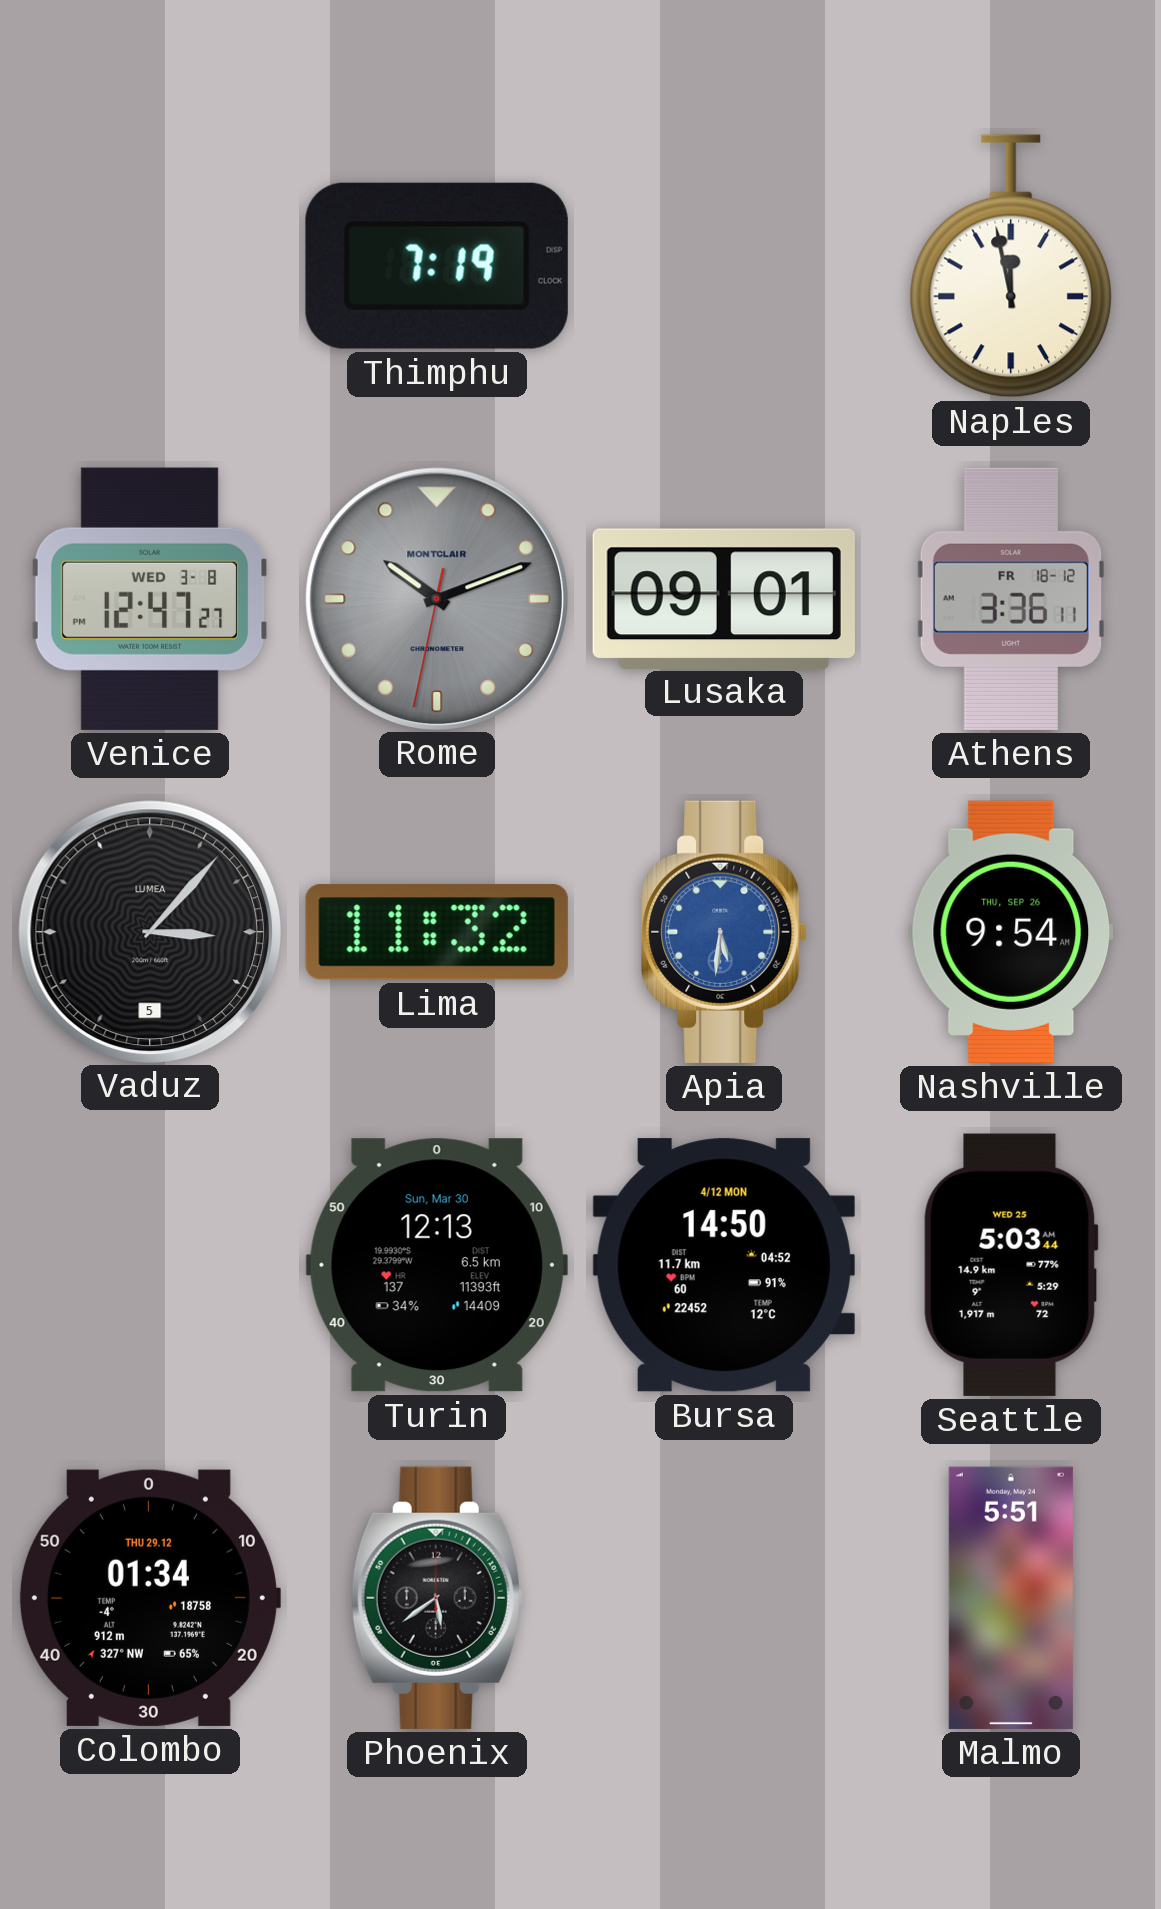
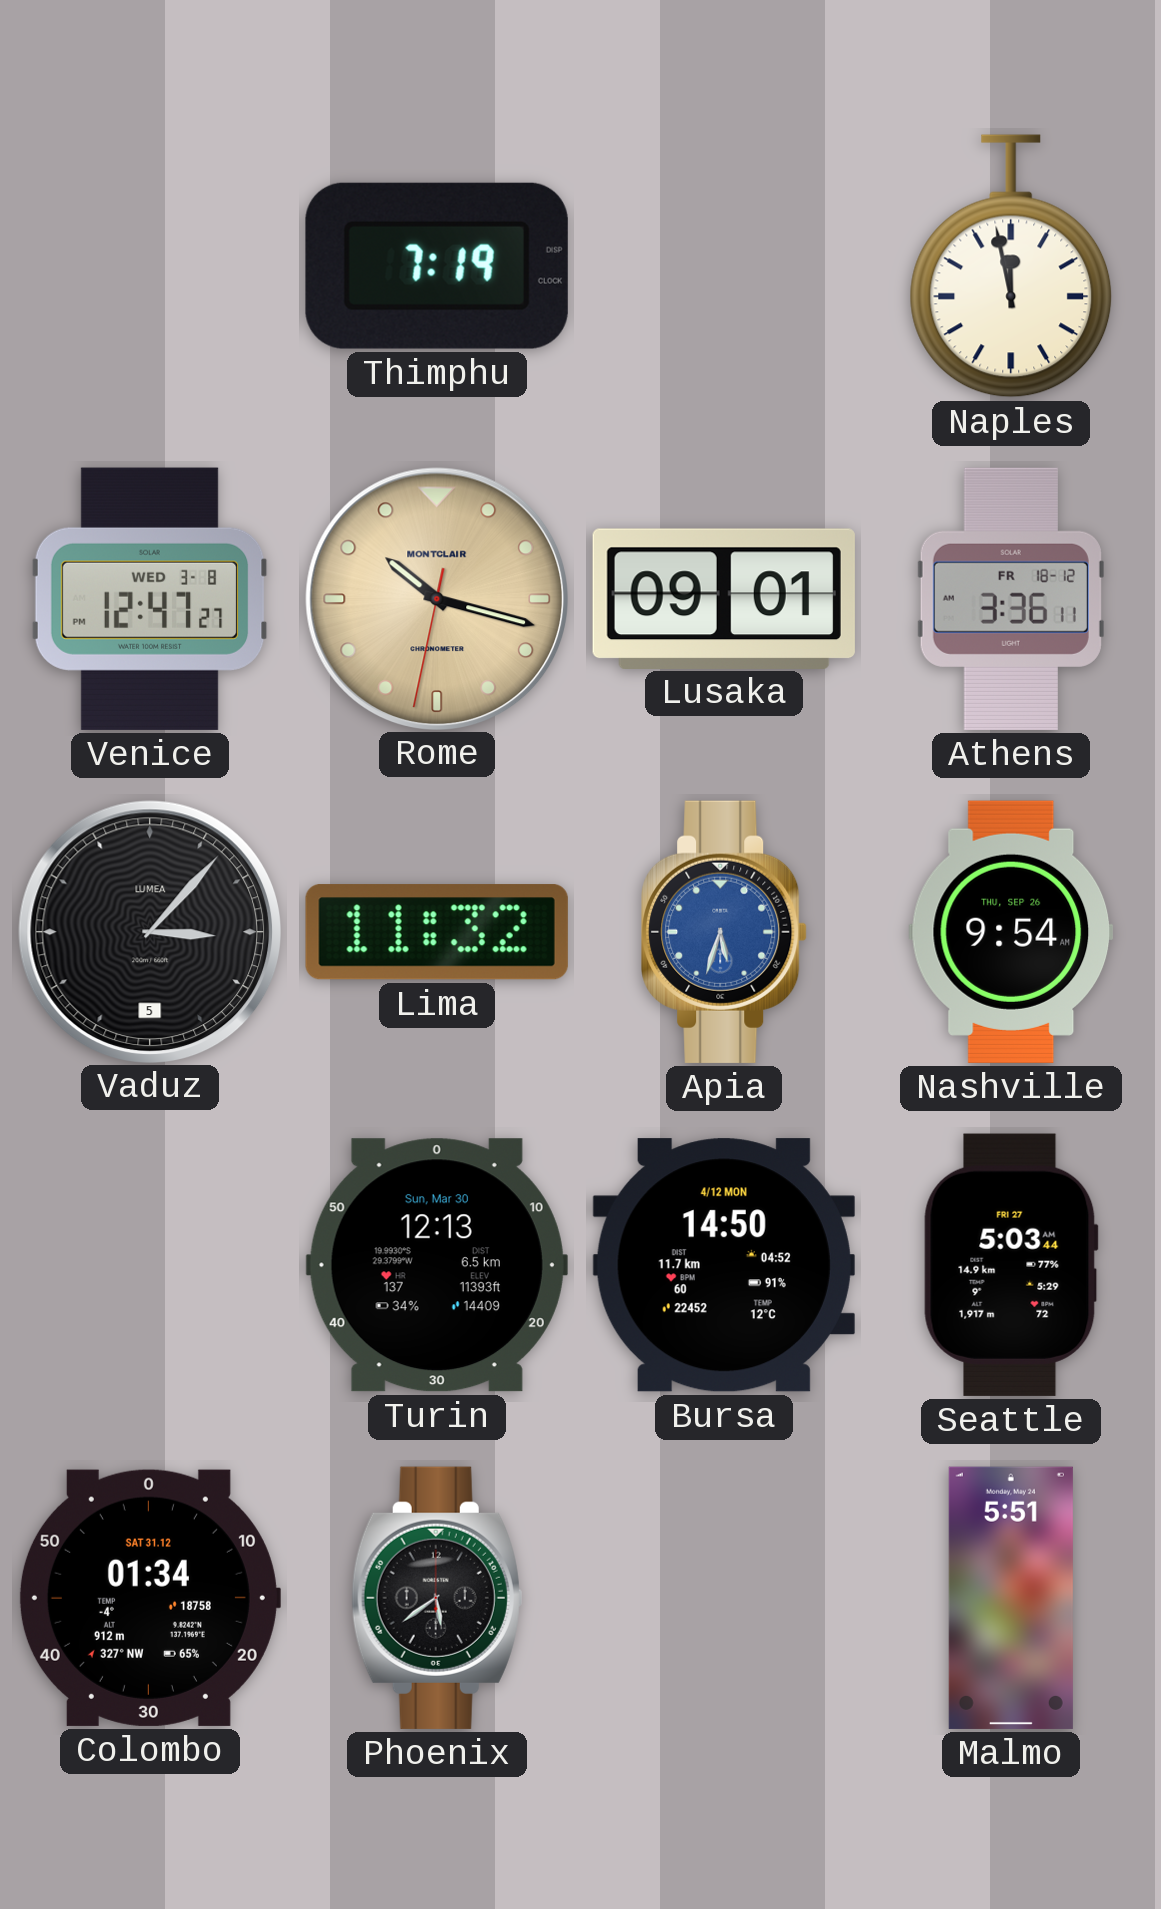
Rome: 10:11 -> 10:17
Rome dial: grey -> champagne
Apia: 5:31 -> 5:33
Seattle date: WED 25 -> FRI 27
Colombo date: THU 29.12 -> SAT 31.12
